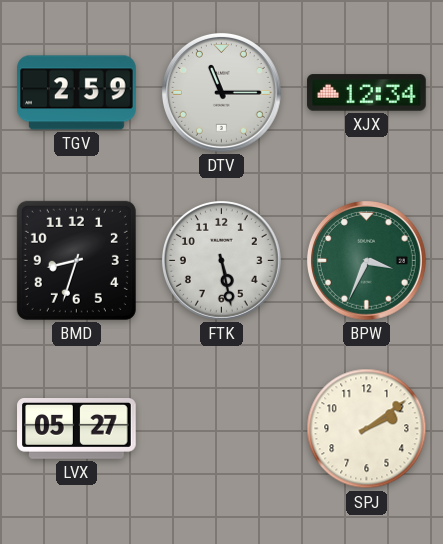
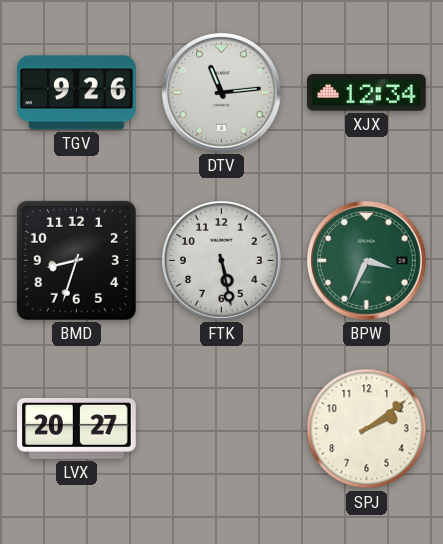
TGV: 2:59 -> 9:26
DTV: 11:15 -> 11:14
LVX: 05:27 -> 20:27
